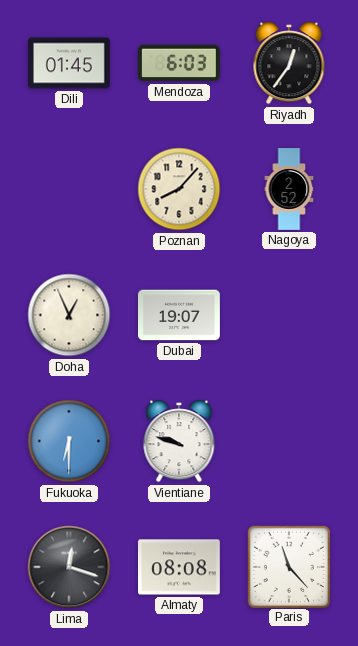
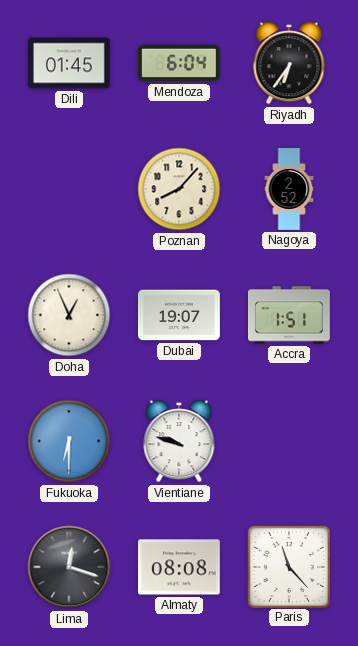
Mendoza: 6:03 -> 6:04
Riyadh: 12:36 -> 6:36
Accra: none -> 1:51
